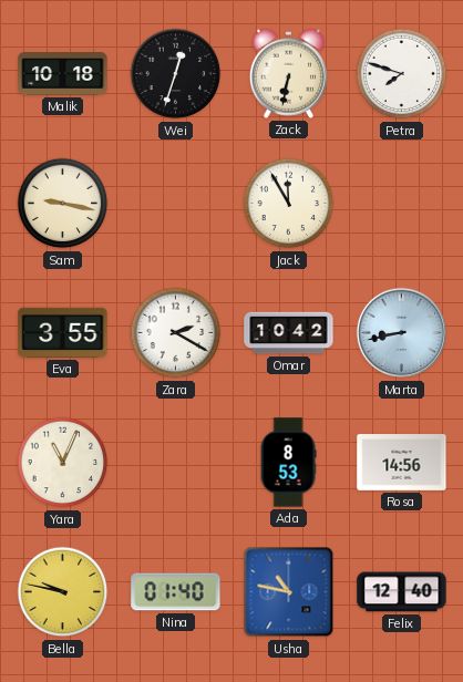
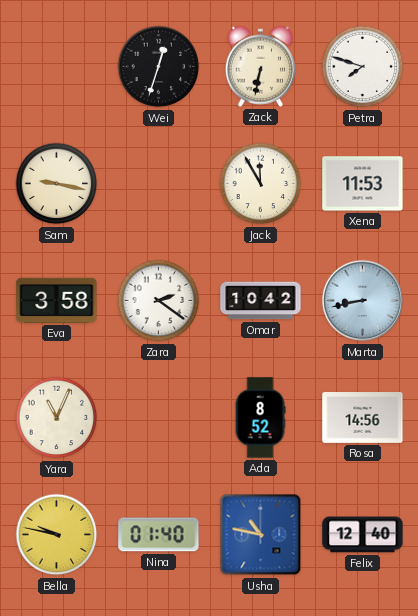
Malik: 10:18 -> none
Xena: none -> 11:53
Eva: 3:55 -> 3:58
Zara: 2:20 -> 2:21
Ada: 8:53 -> 8:52
